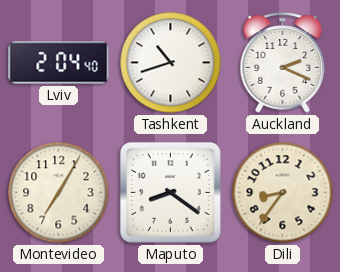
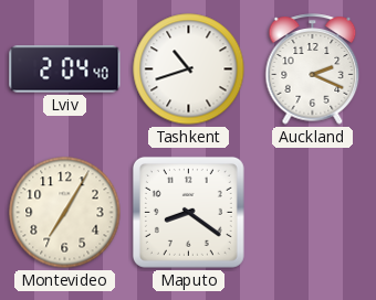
Dili: 8:36 -> none
